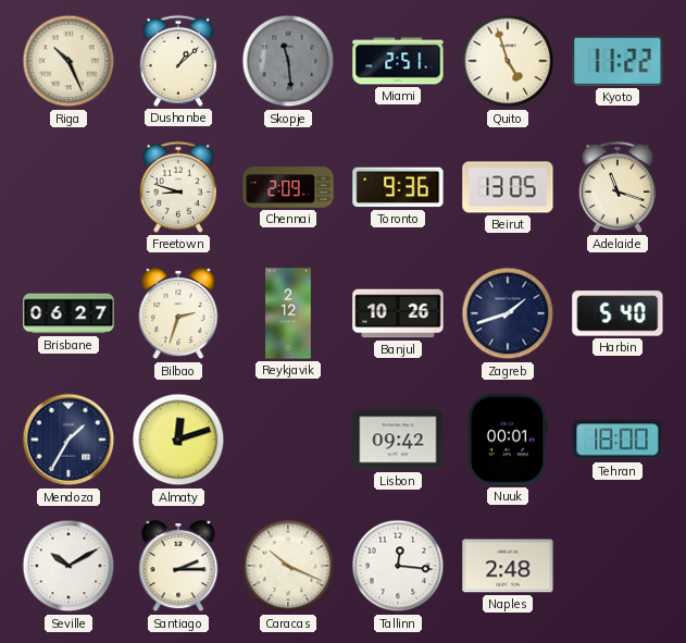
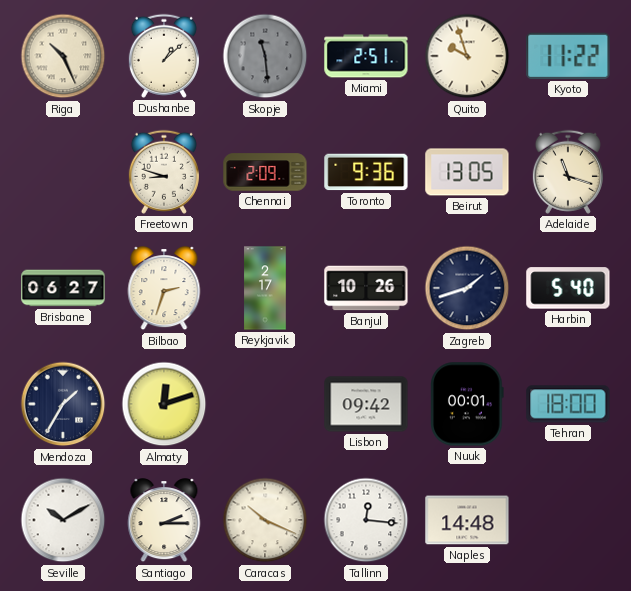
Quito: 4:57 -> 9:57
Reykjavik: 2:12 -> 2:17
Naples: 2:48 -> 14:48
